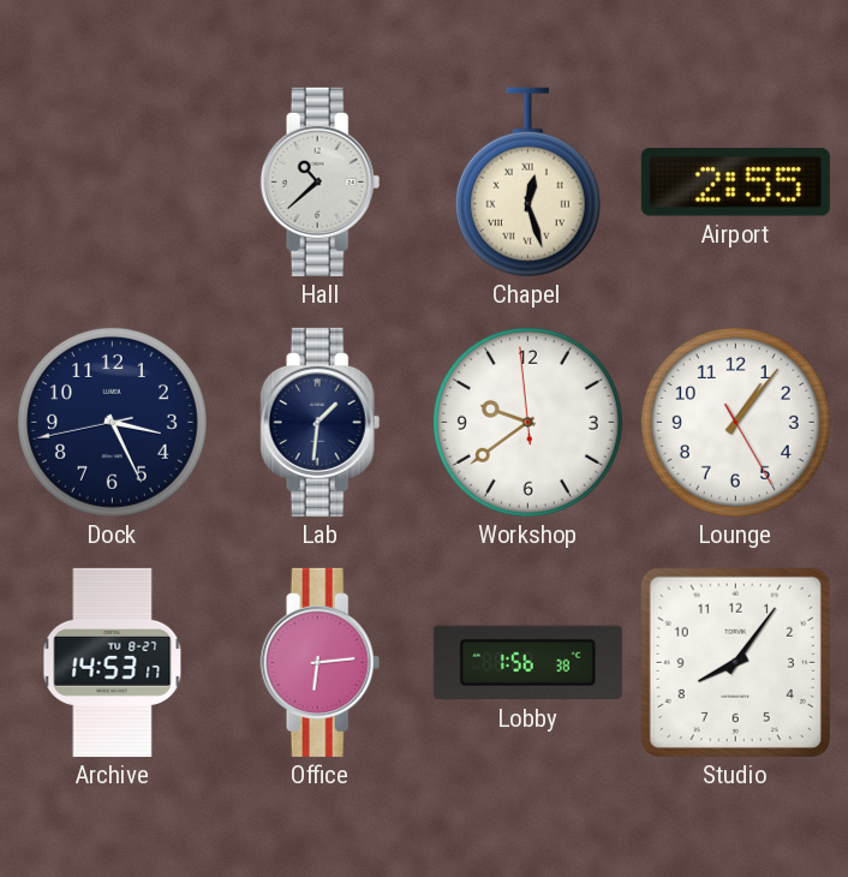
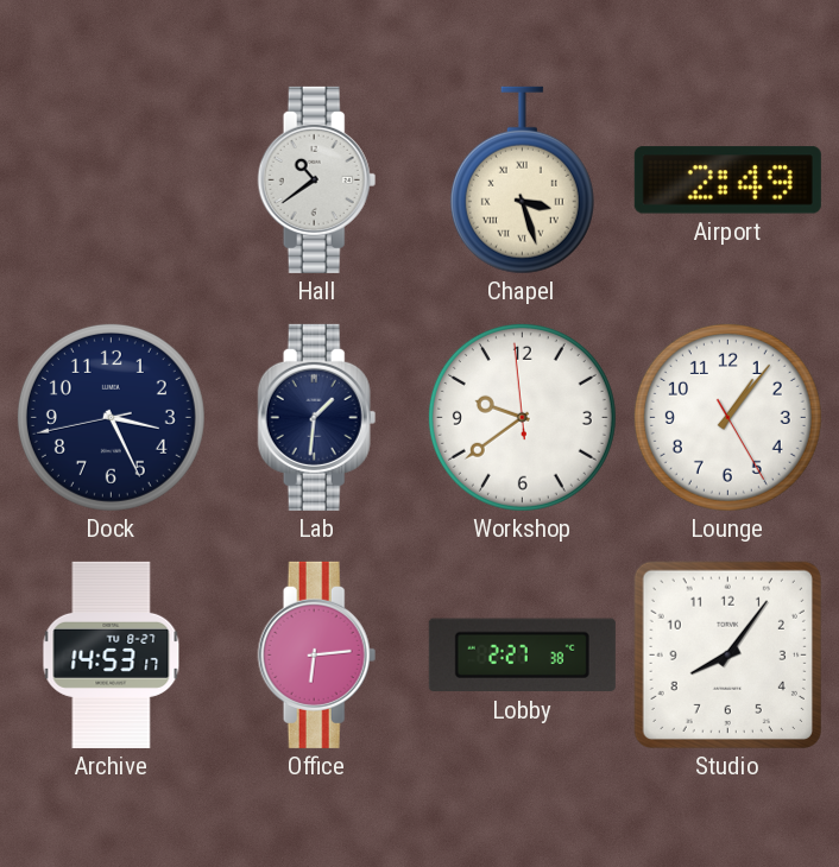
Hall: 10:38 -> 10:39
Chapel: 12:27 -> 3:27
Airport: 2:55 -> 2:49
Lobby: 1:56 -> 2:27
